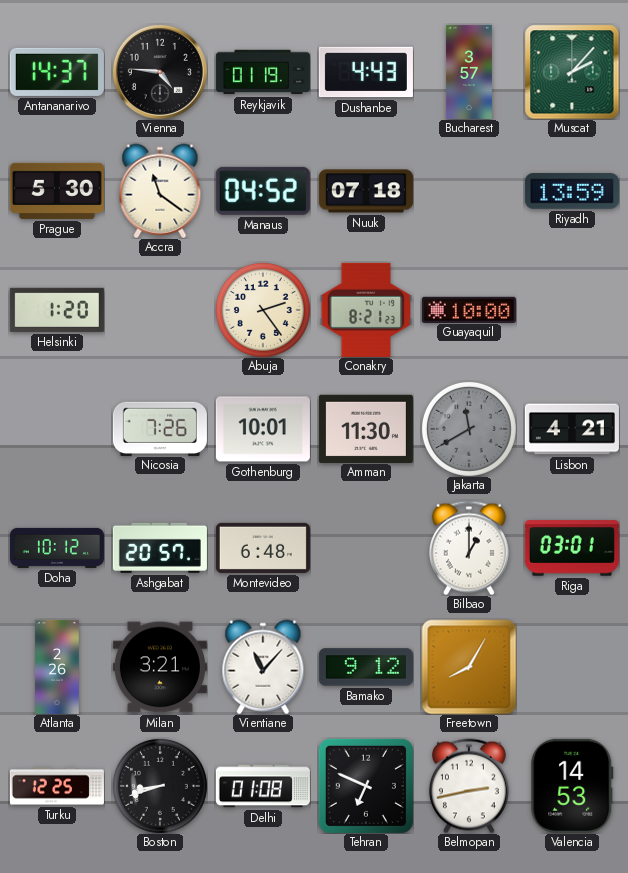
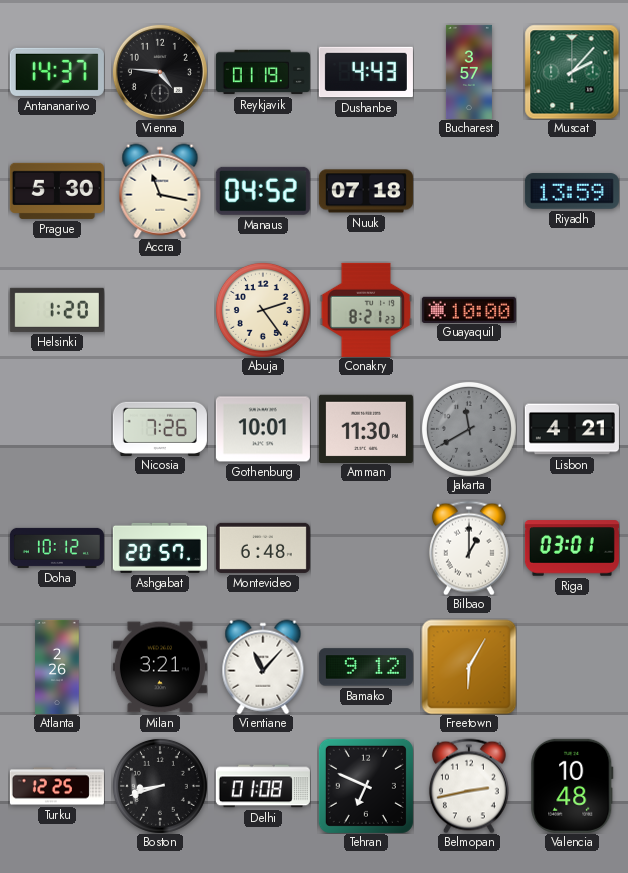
Accra: 11:21 -> 11:17
Freetown: 8:05 -> 6:05
Valencia: 14:53 -> 10:48
